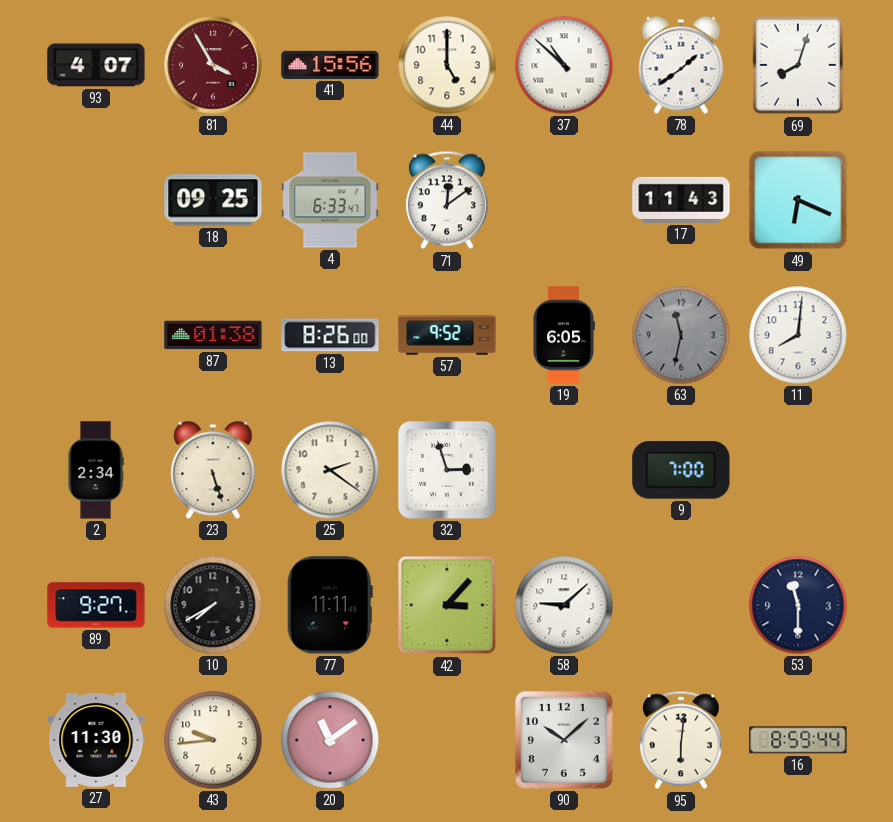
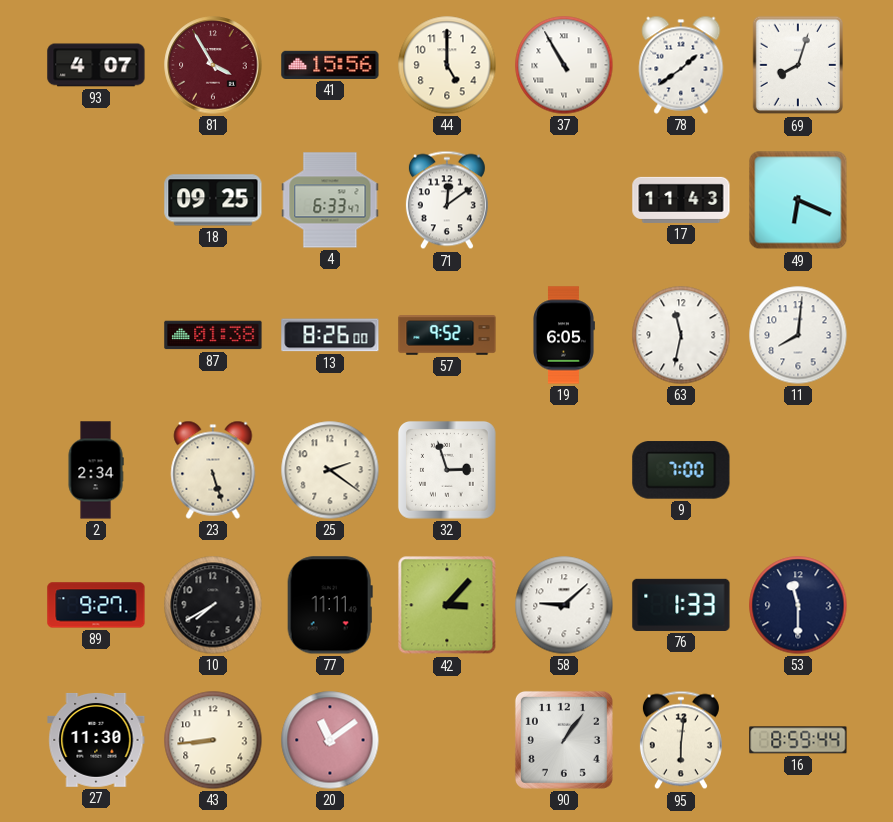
37: 10:52 -> 10:55
63 dial: grey -> white
76: none -> 1:33
43: 9:44 -> 8:44
90: 10:08 -> 1:06
